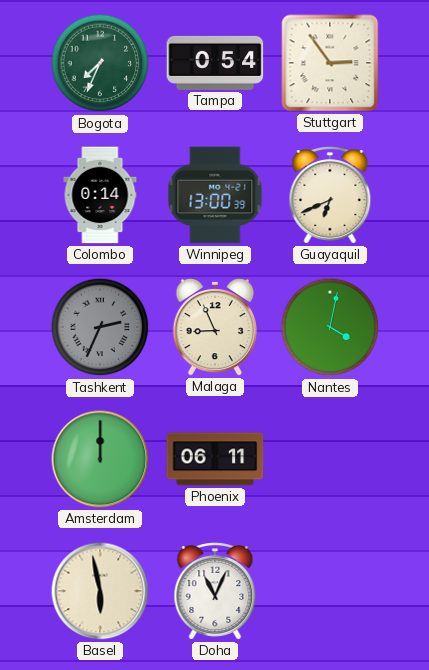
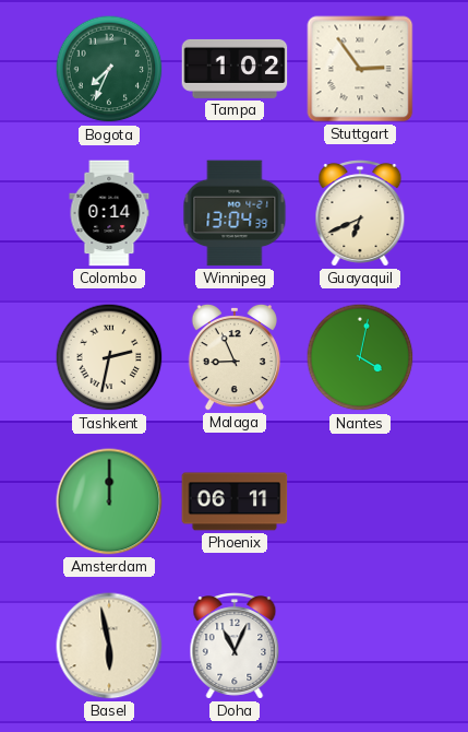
Tampa: 0:54 -> 1:02
Winnipeg: 13:00 -> 13:04
Tashkent: 2:34 -> 2:32
Tashkent dial: grey -> cream
